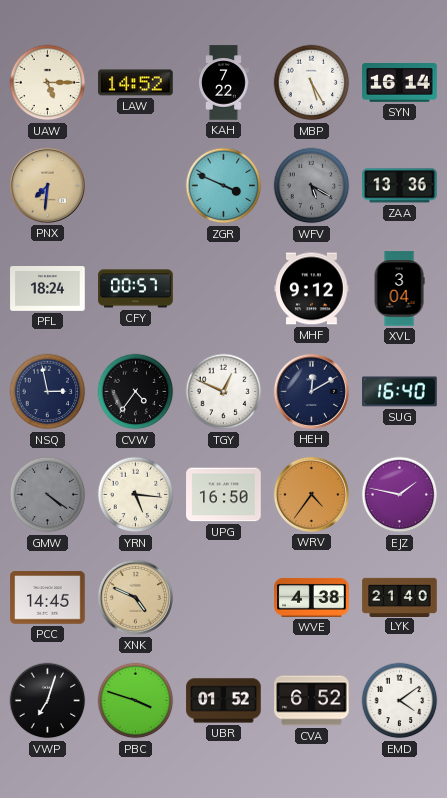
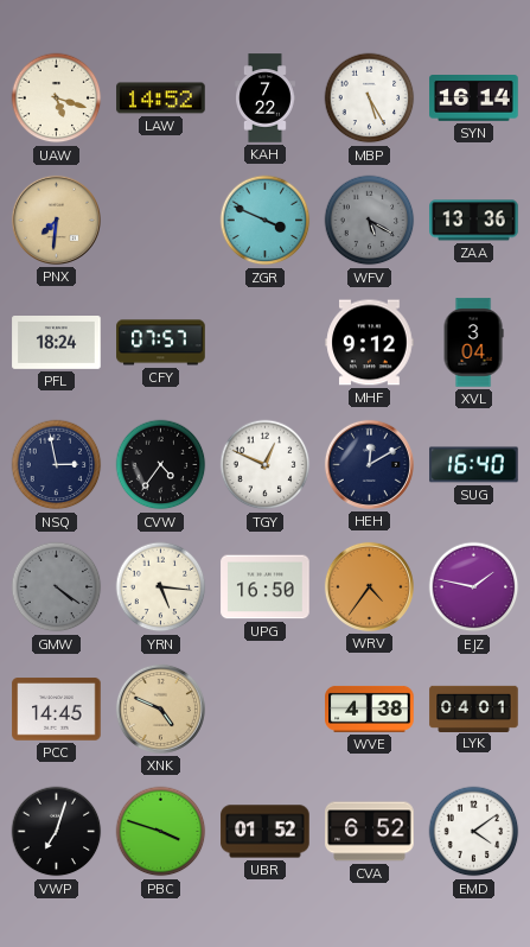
UAW: 5:15 -> 5:18
CFY: 00:57 -> 07:57
LYK: 21:40 -> 04:01
